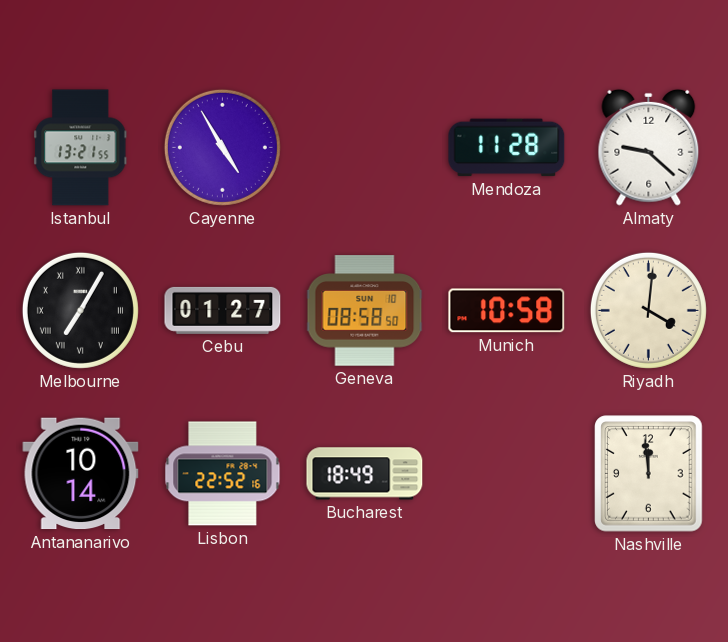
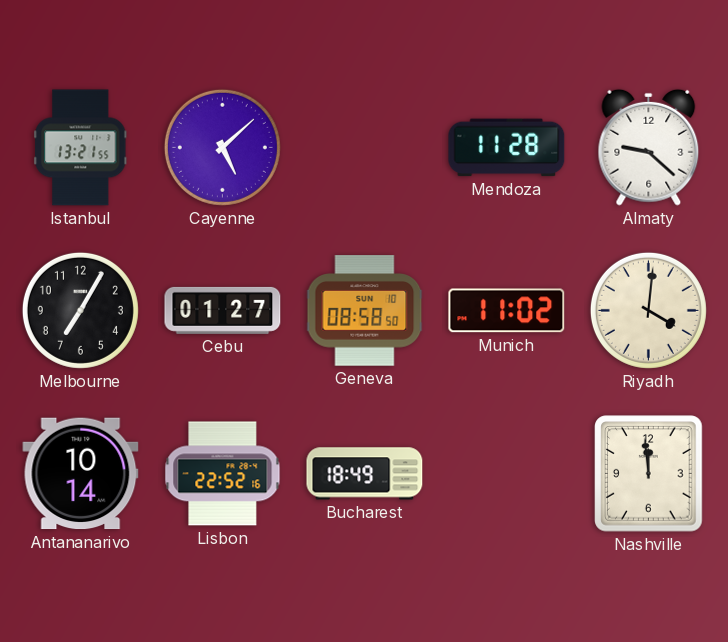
Cayenne: 4:55 -> 5:08
Melbourne numerals: Roman -> Arabic
Munich: 10:58 -> 11:02
